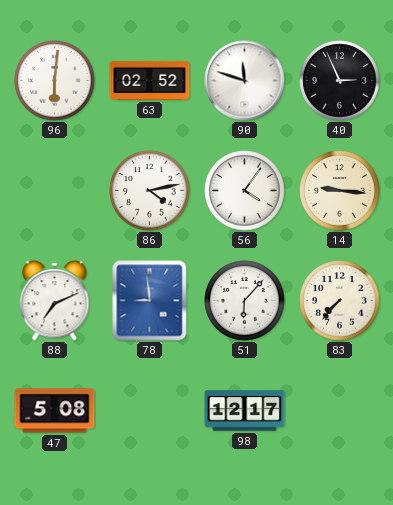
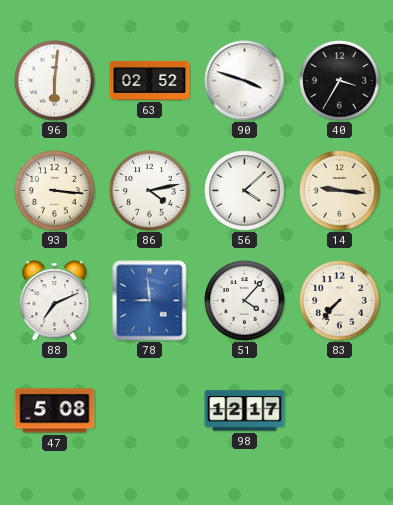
90: 11:48 -> 3:48
40: 2:56 -> 3:35
93: none -> 3:16
56: 4:06 -> 4:08
51: 6:07 -> 4:07
